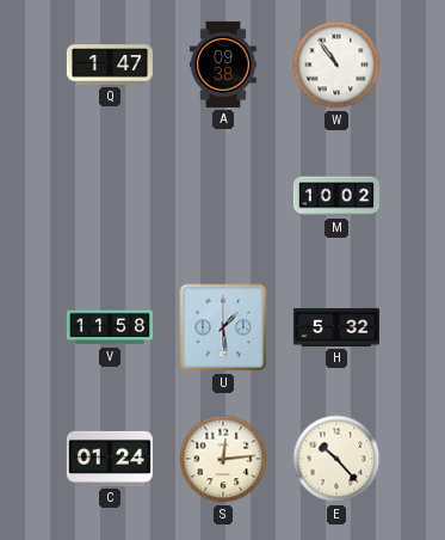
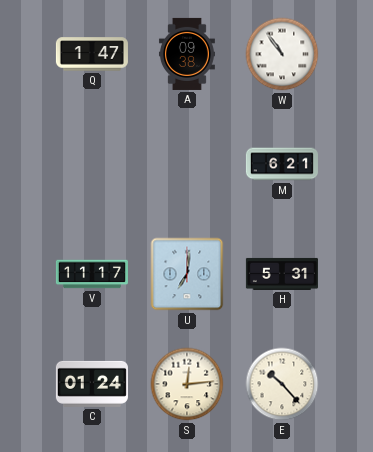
M: 10:02 -> 6:21
V: 11:58 -> 11:17
U: 1:29 -> 7:01
H: 5:32 -> 5:31
